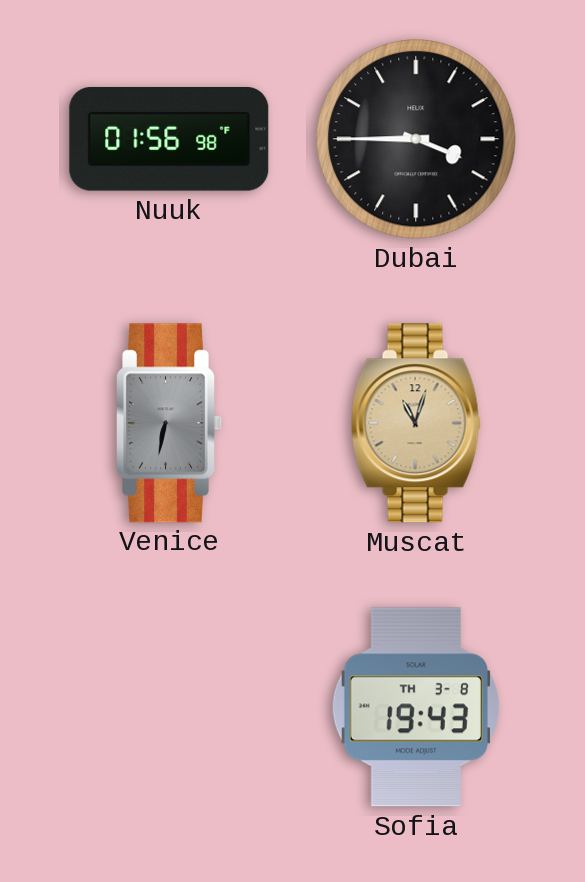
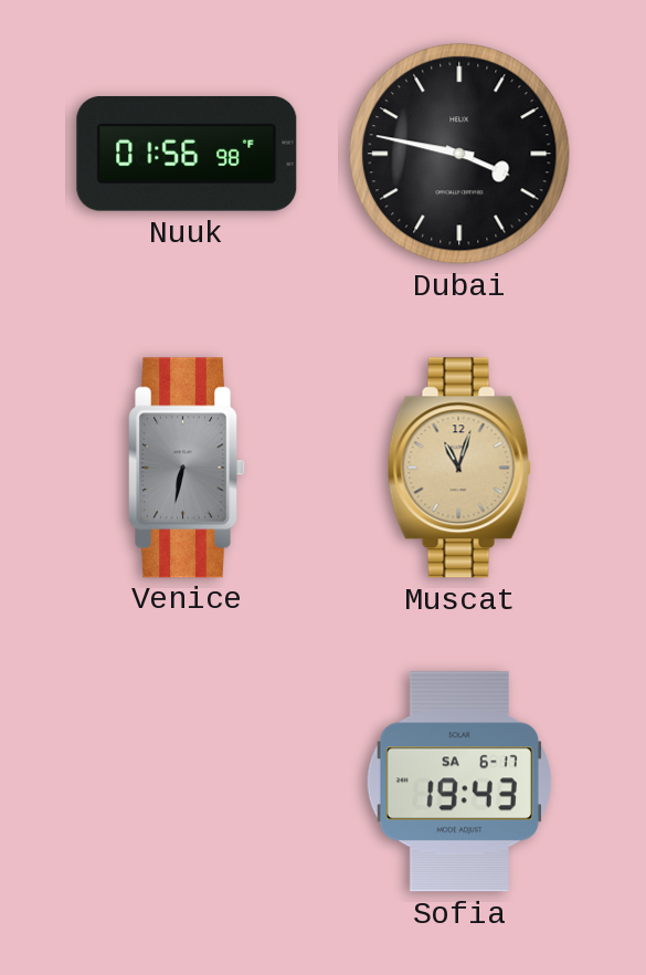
Dubai: 3:45 -> 3:47
Sofia date: TH 3-8 -> SA 6-17
